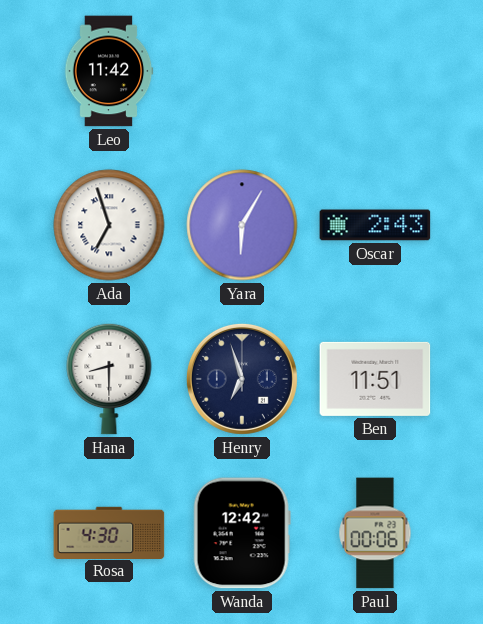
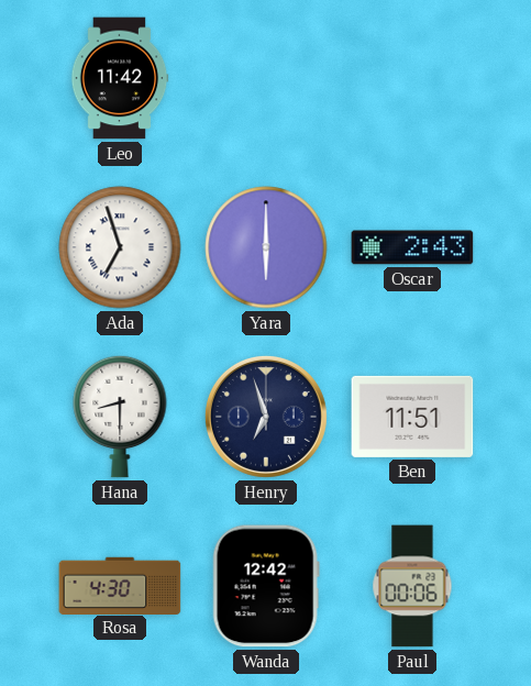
Yara: 6:05 -> 6:00
